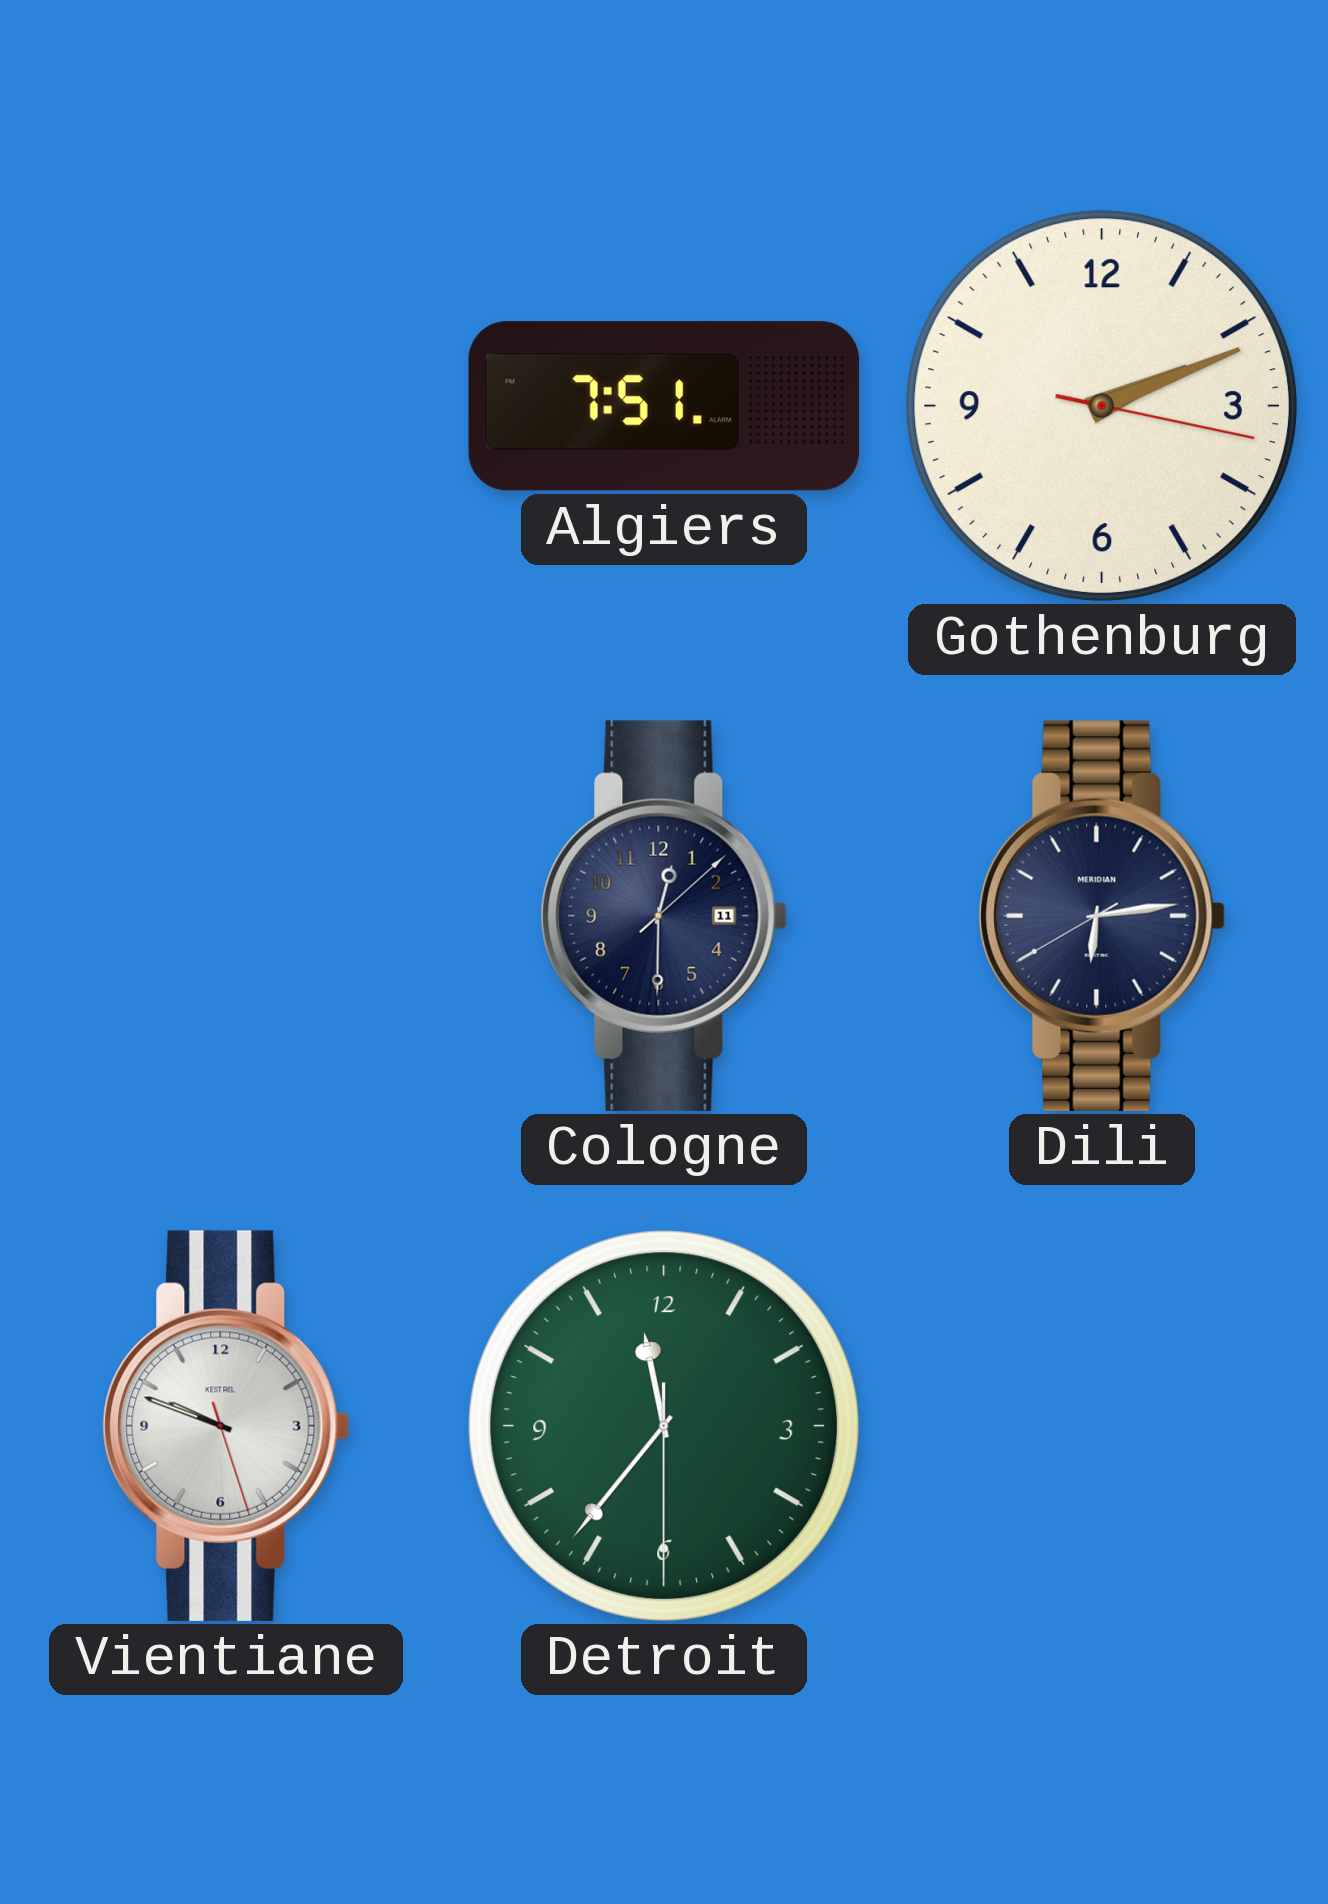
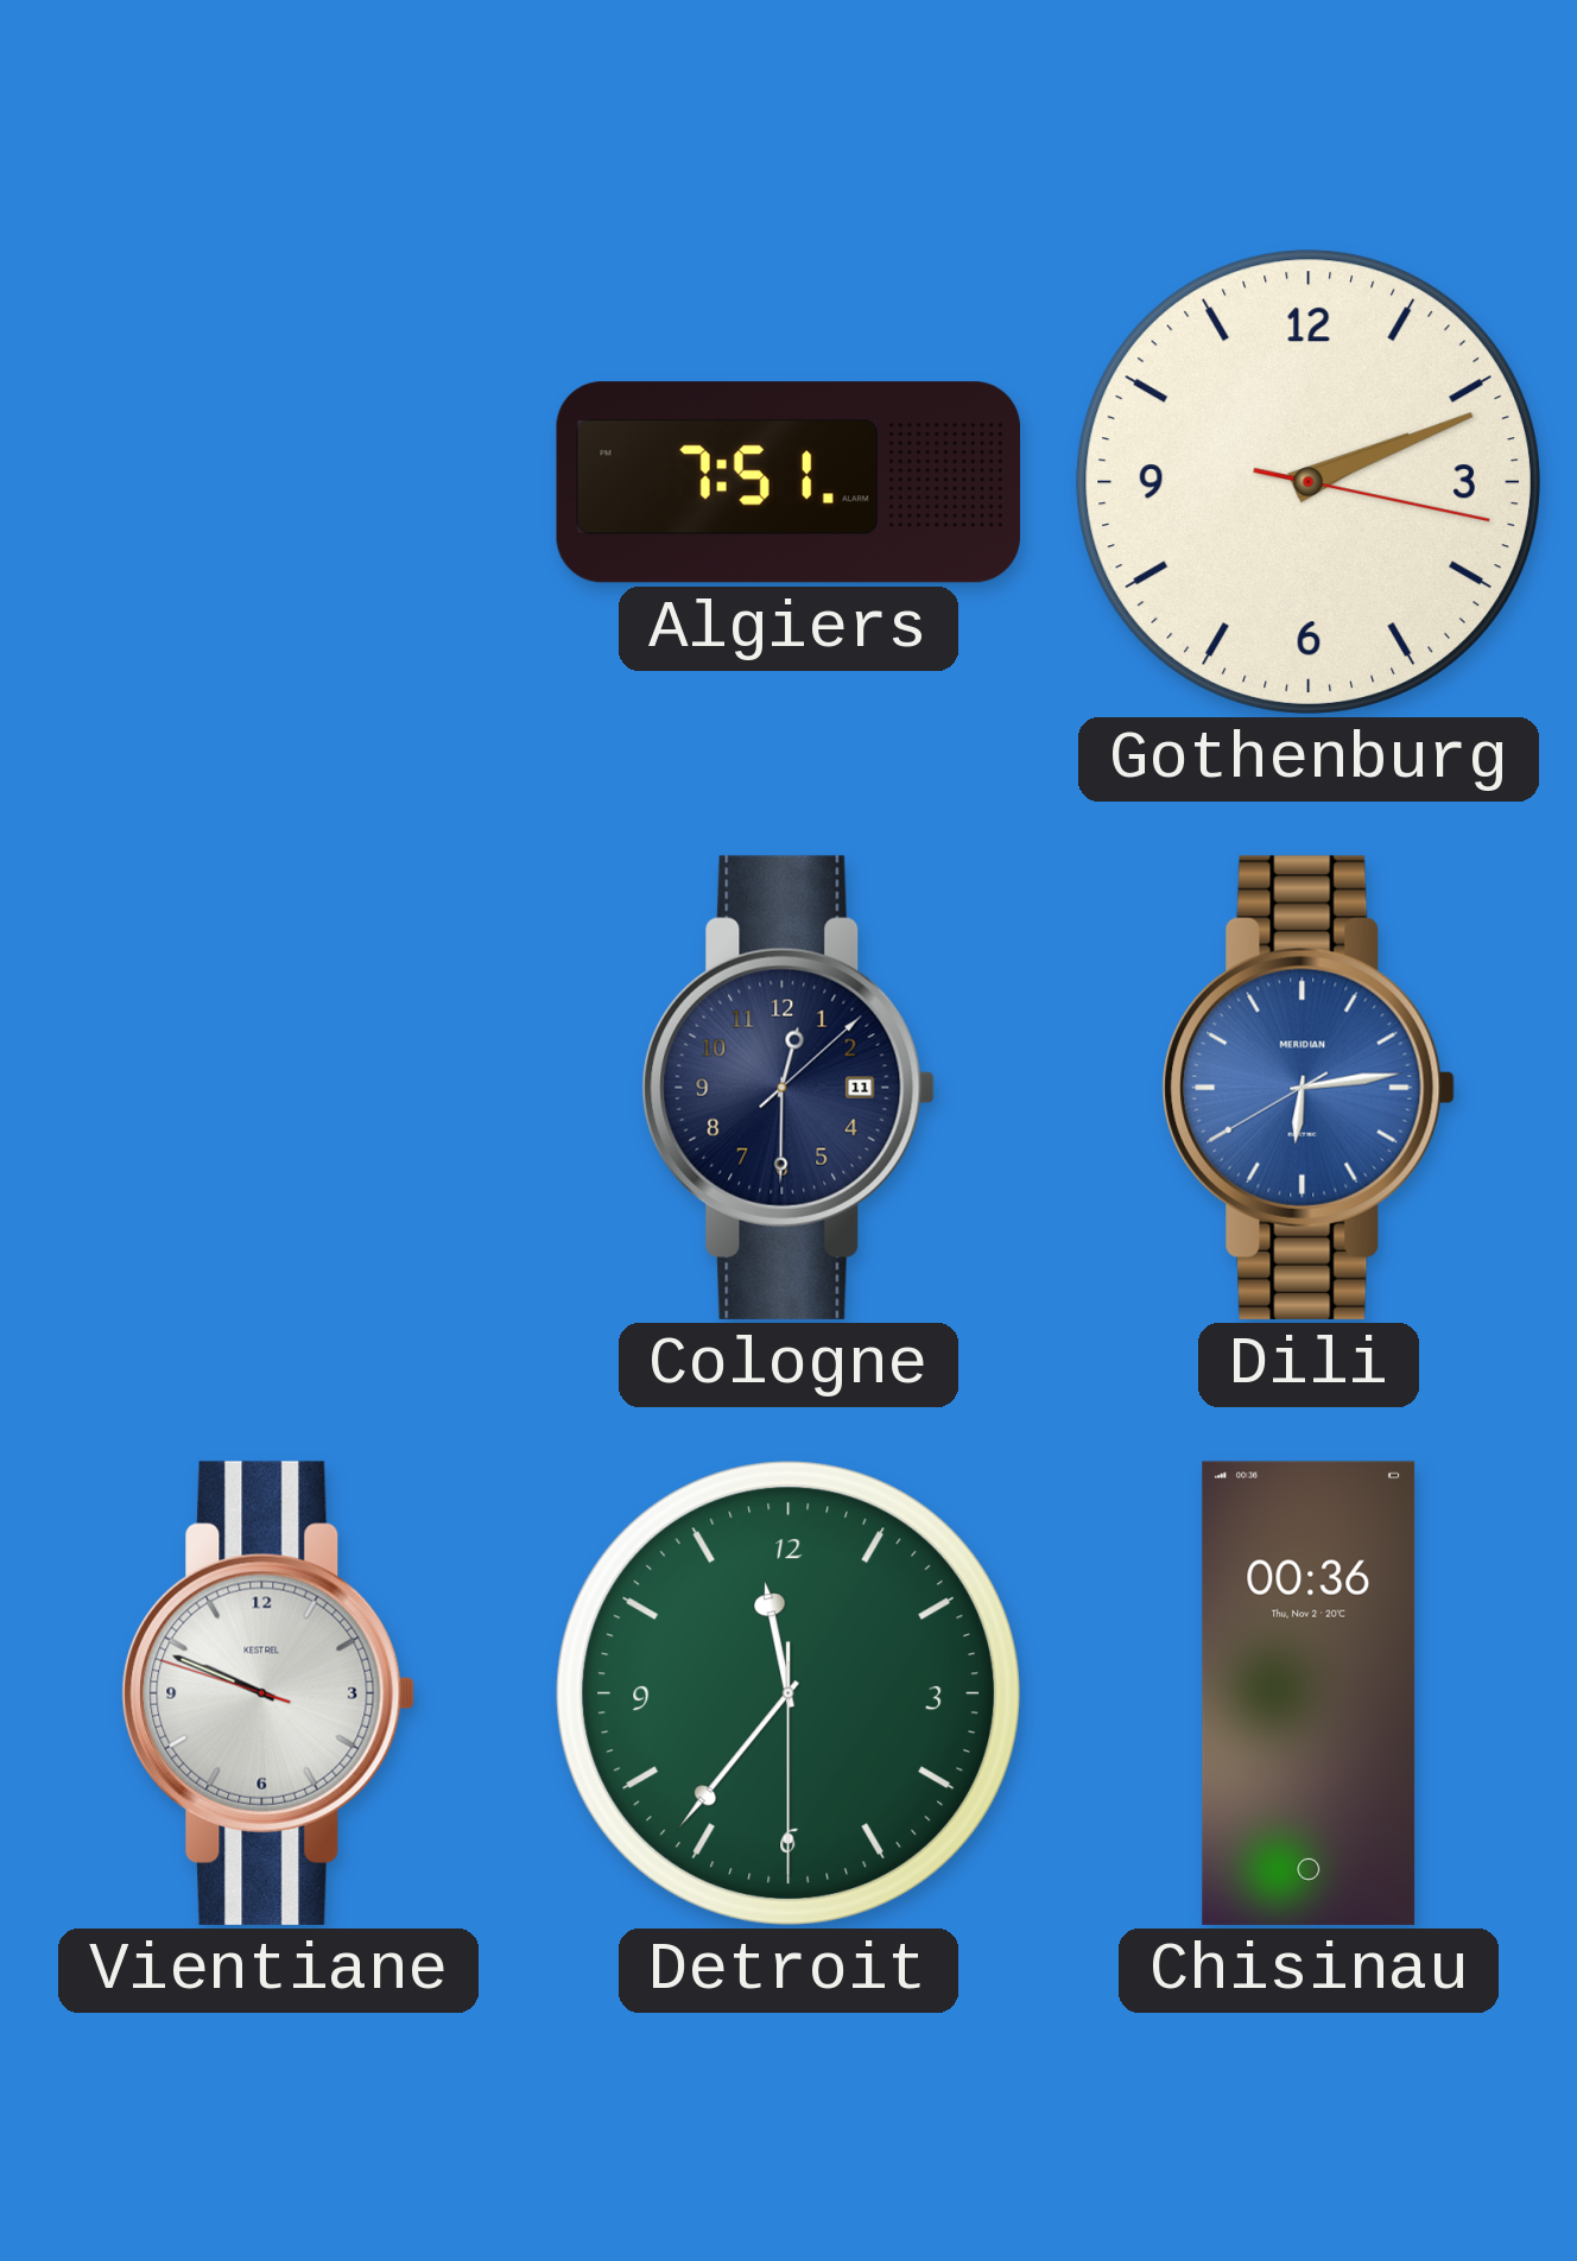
Dili dial: navy -> blue
Vientiane: 9:48:27 -> 9:48:48
Chisinau: none -> 00:36
